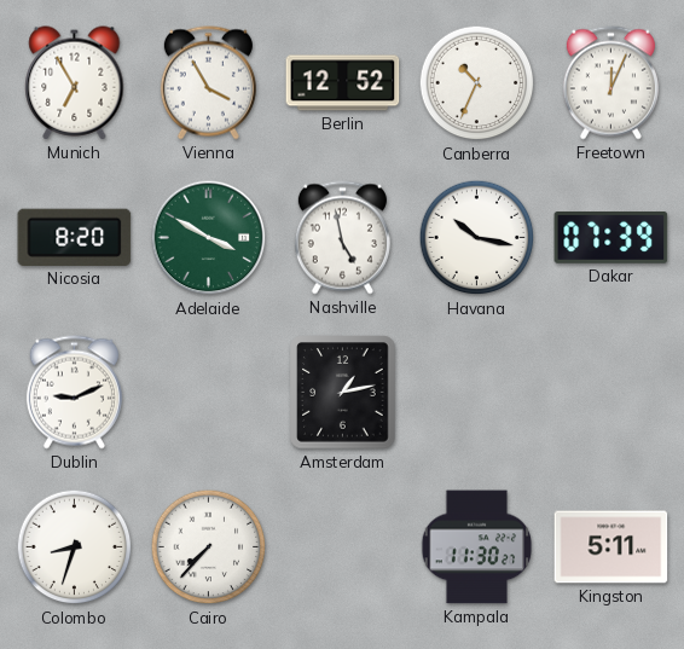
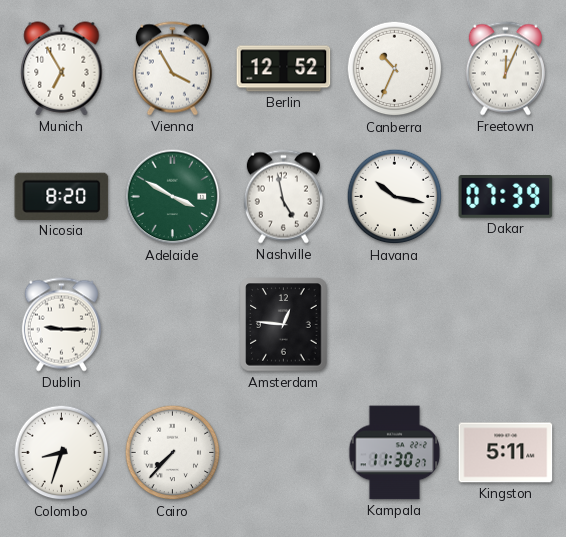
Dublin: 9:11 -> 9:15
Amsterdam: 1:13 -> 12:46
